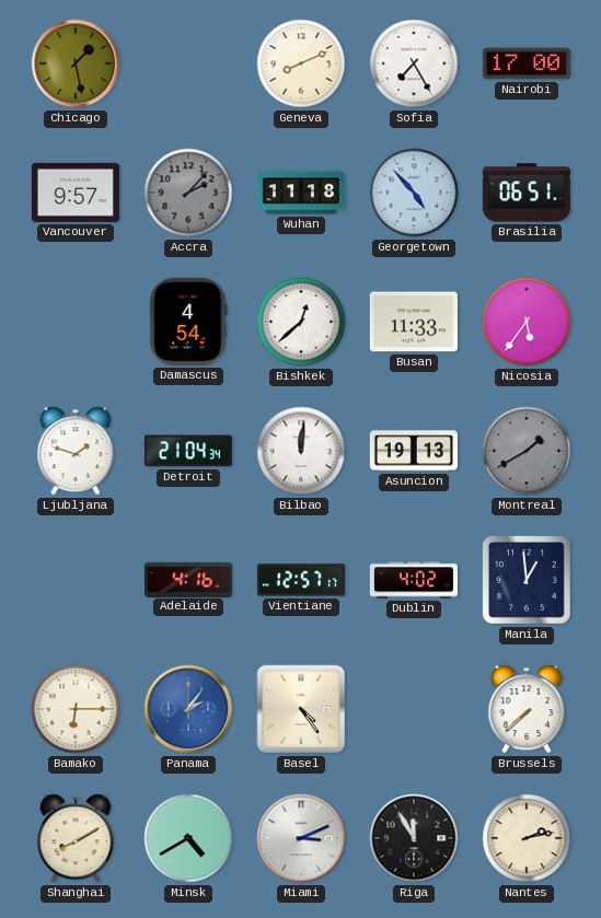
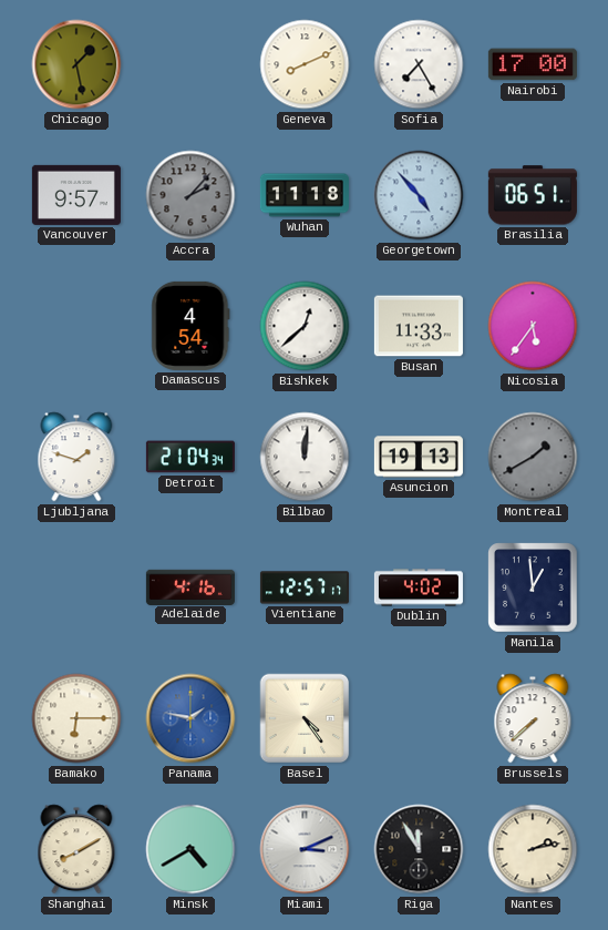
Panama: 2:06 -> 1:47
